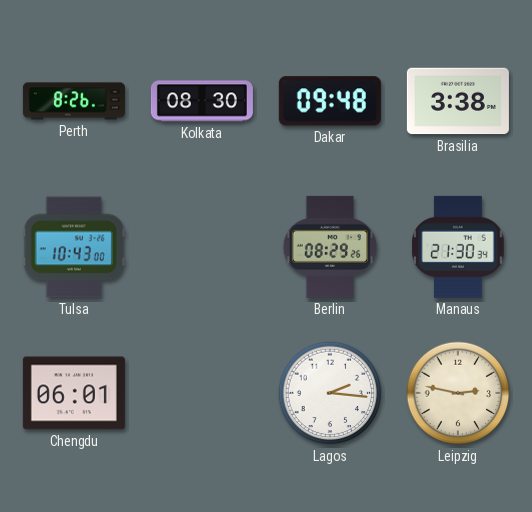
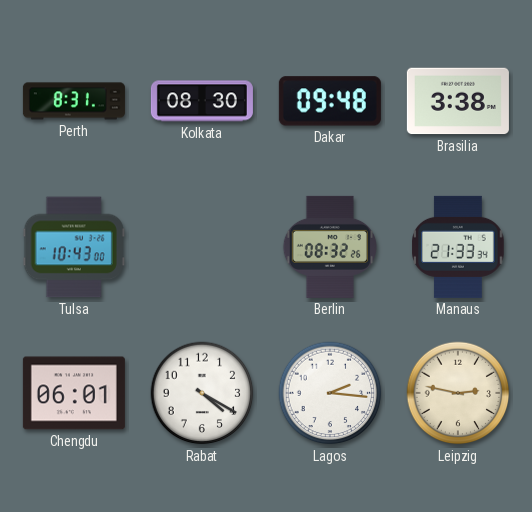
Perth: 8:26 -> 8:31
Berlin: 08:29 -> 08:32
Manaus: 21:30 -> 21:33
Rabat: none -> 4:20
